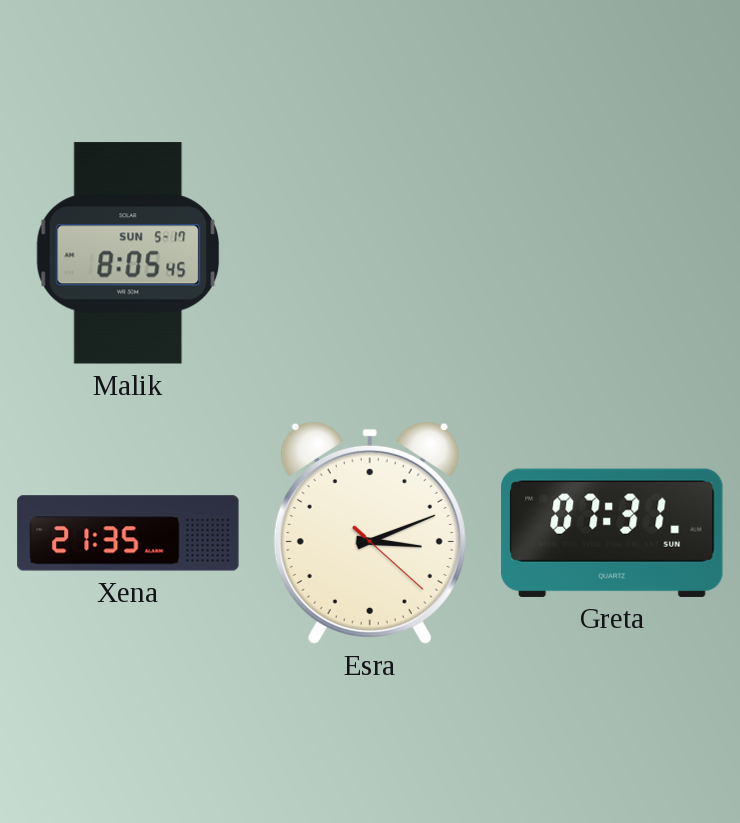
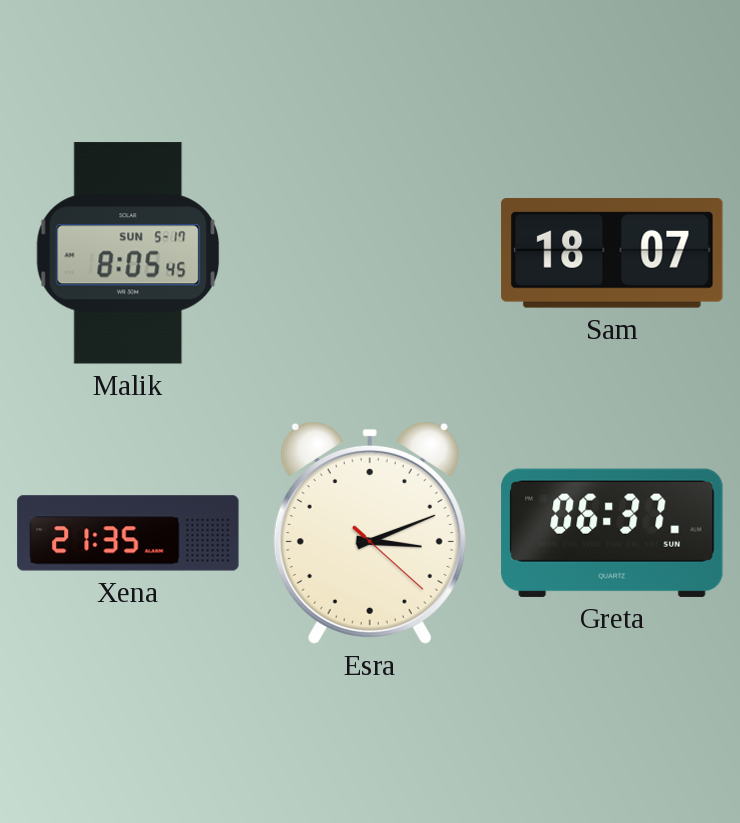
Sam: none -> 18:07
Greta: 07:31 -> 06:37
